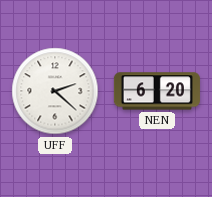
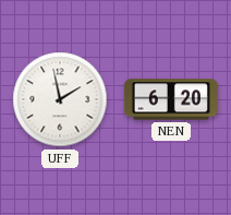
UFF: 2:22 -> 1:58
